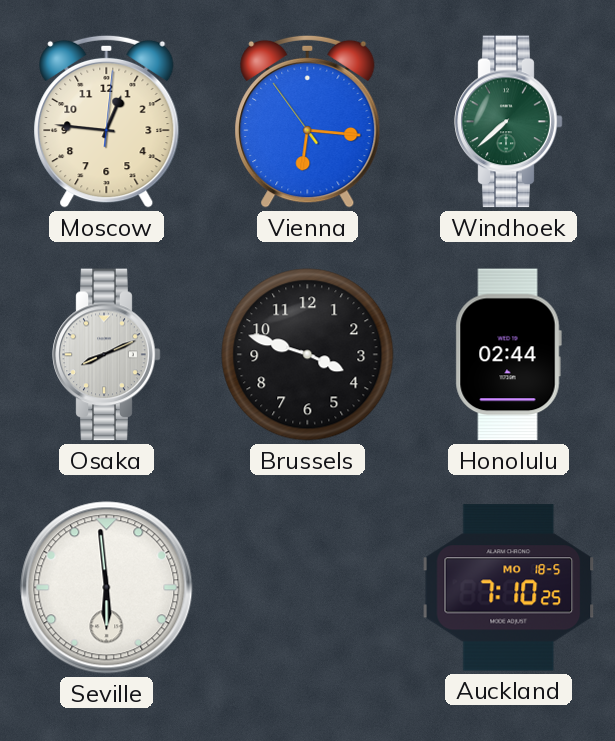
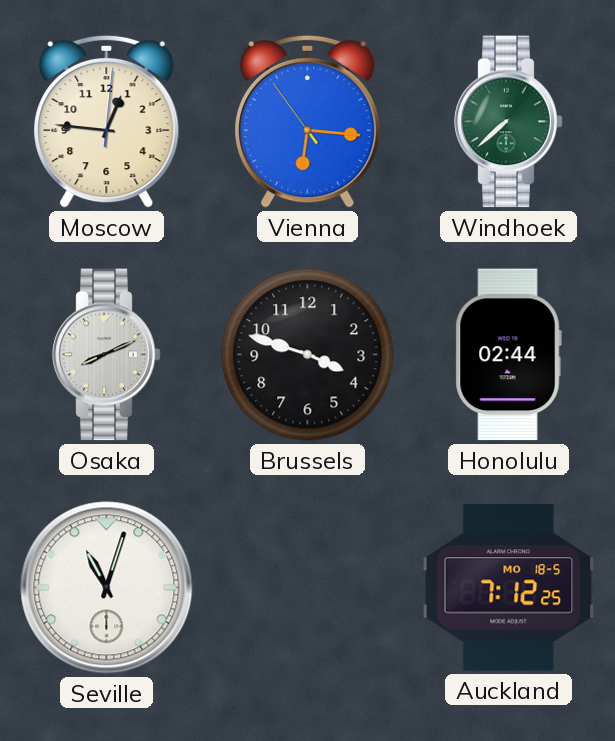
Seville: 5:59 -> 11:03
Auckland: 7:10 -> 7:12
